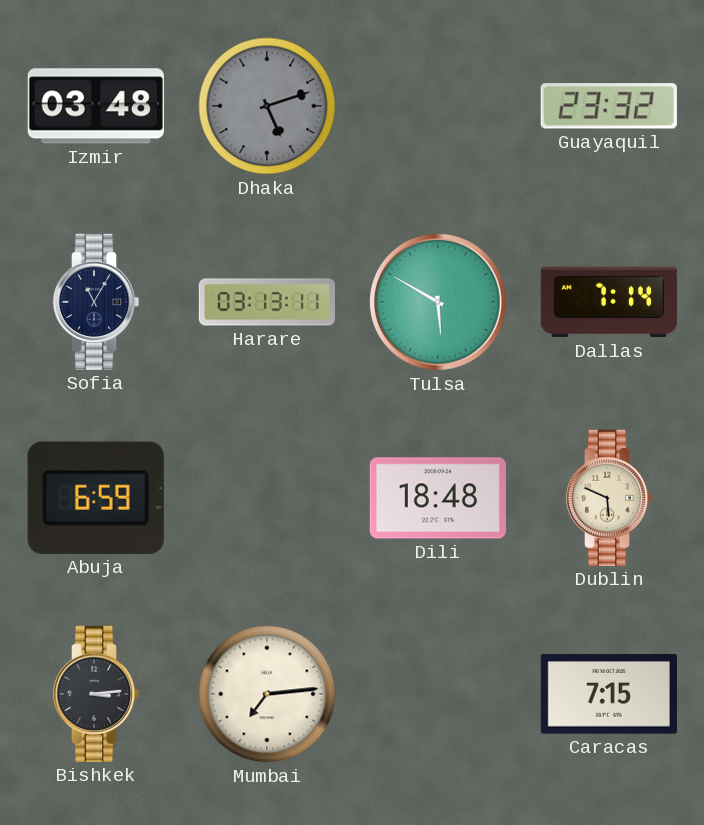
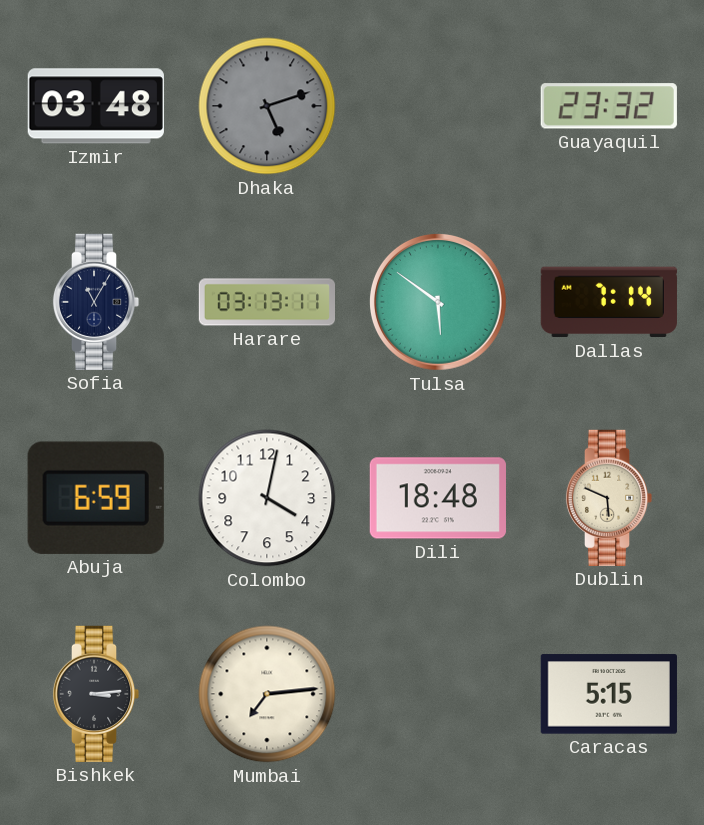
Tulsa: 5:50 -> 5:51
Colombo: none -> 4:02
Caracas: 7:15 -> 5:15
